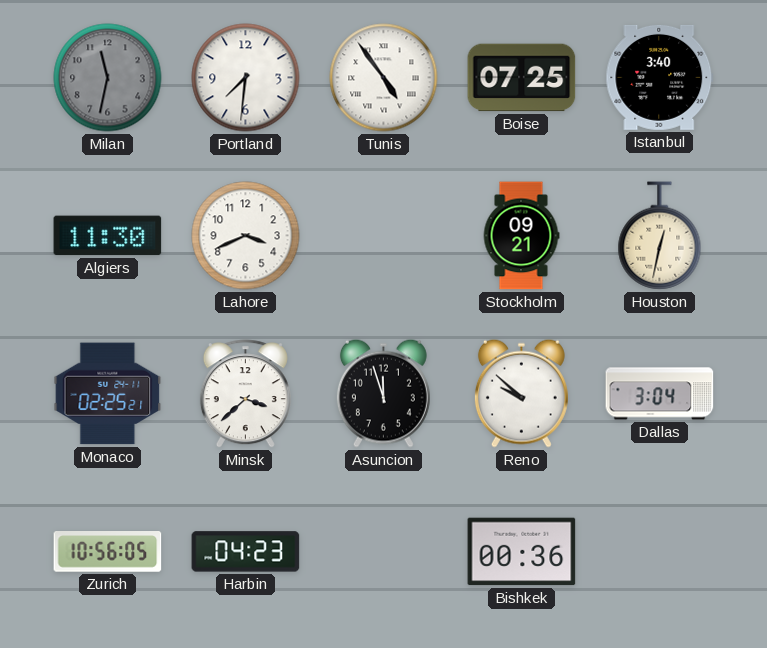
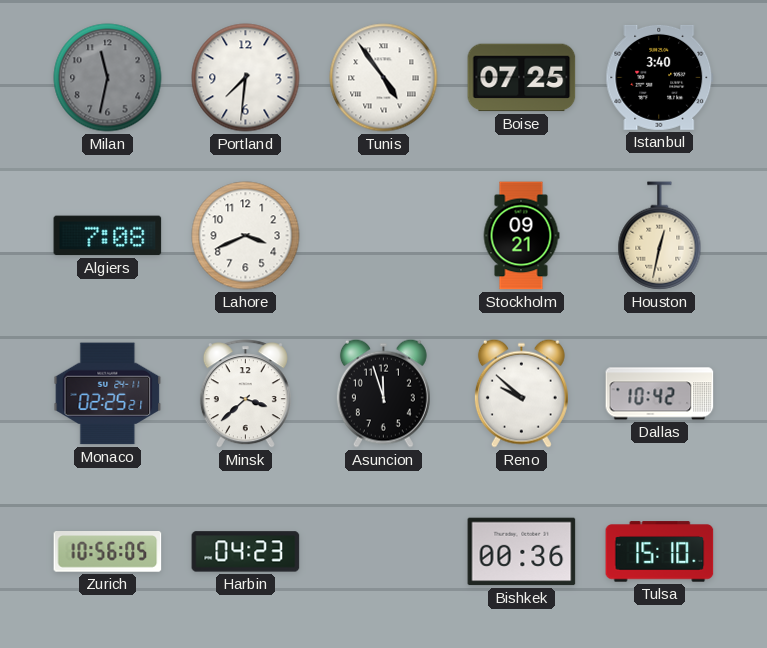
Algiers: 11:30 -> 7:08
Dallas: 3:04 -> 10:42
Tulsa: none -> 15:10
